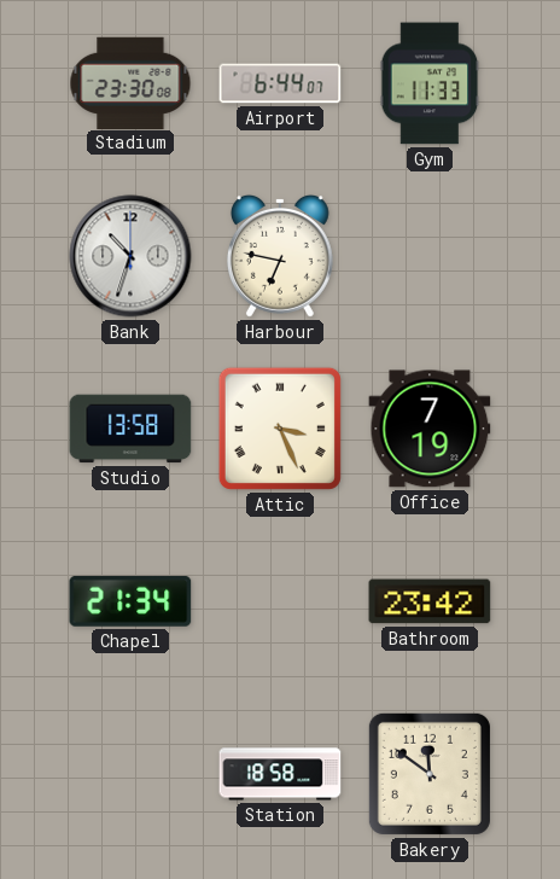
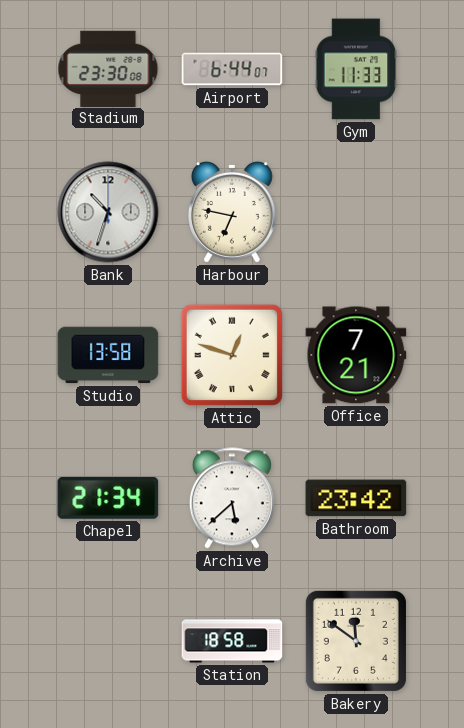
Attic: 3:26 -> 12:48
Office: 7:19 -> 7:21
Archive: none -> 5:38
